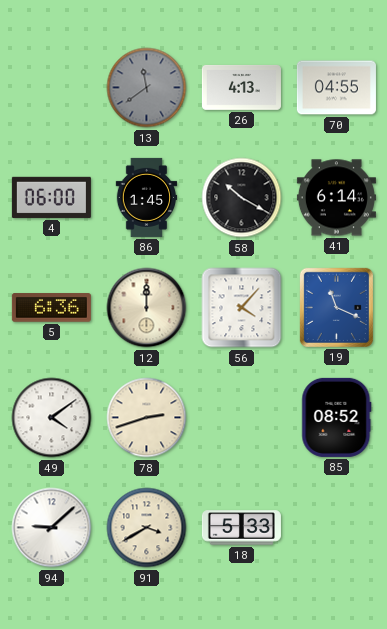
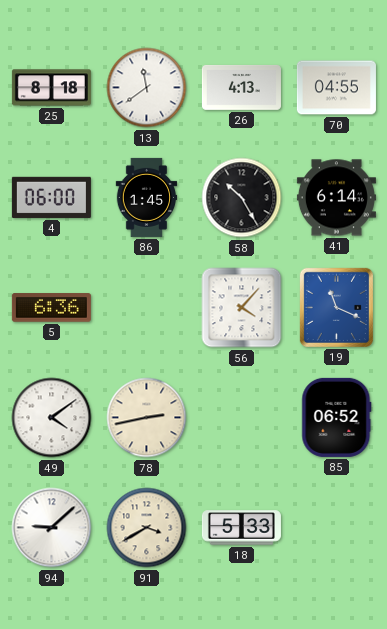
25: none -> 8:18
13 dial: grey -> white
58: 10:20 -> 10:25
12: 12:00 -> none
78: 2:42 -> 2:43
85: 08:52 -> 06:52
